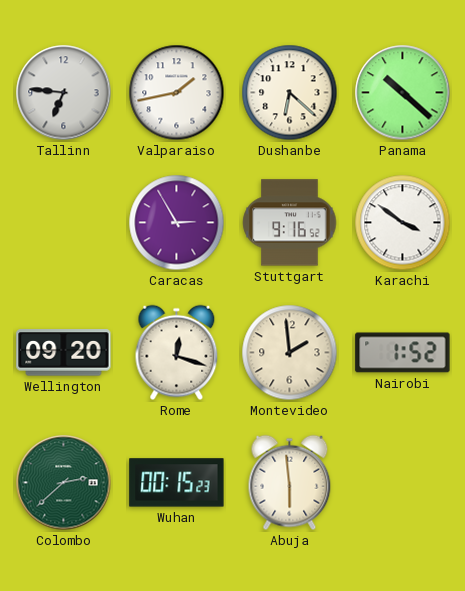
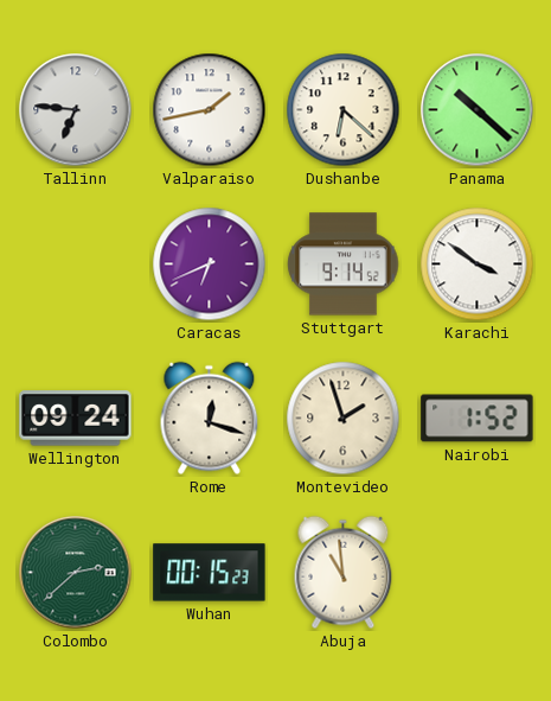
Caracas: 2:55 -> 6:41
Stuttgart: 9:16 -> 9:14
Wellington: 09:20 -> 09:24
Montevideo: 1:59 -> 1:57
Abuja: 5:59 -> 10:59
